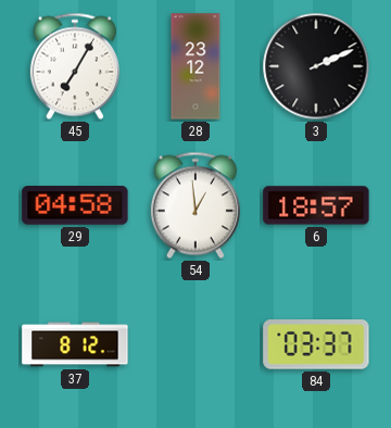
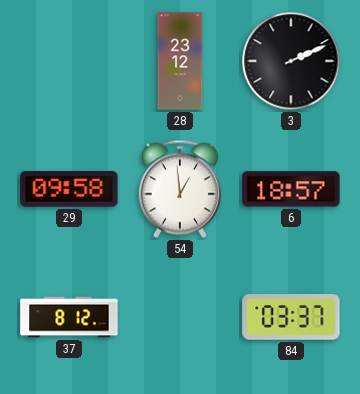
45: 7:05 -> none
29: 04:58 -> 09:58
